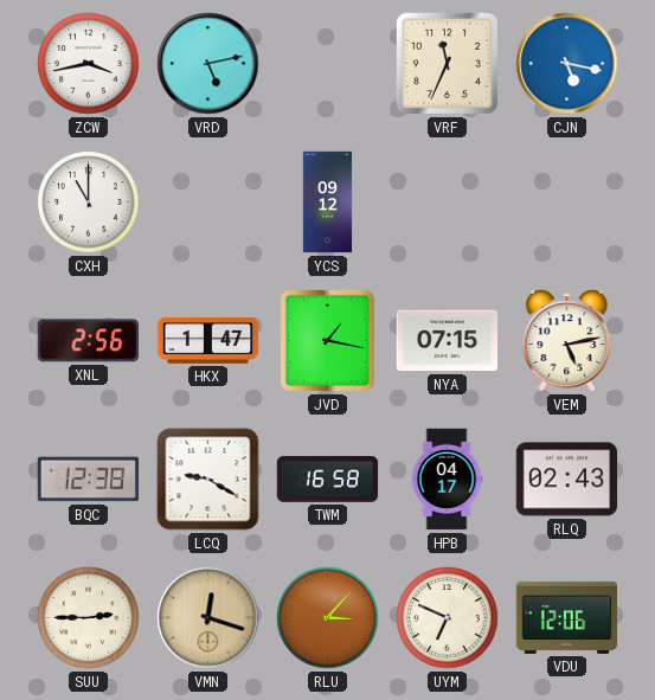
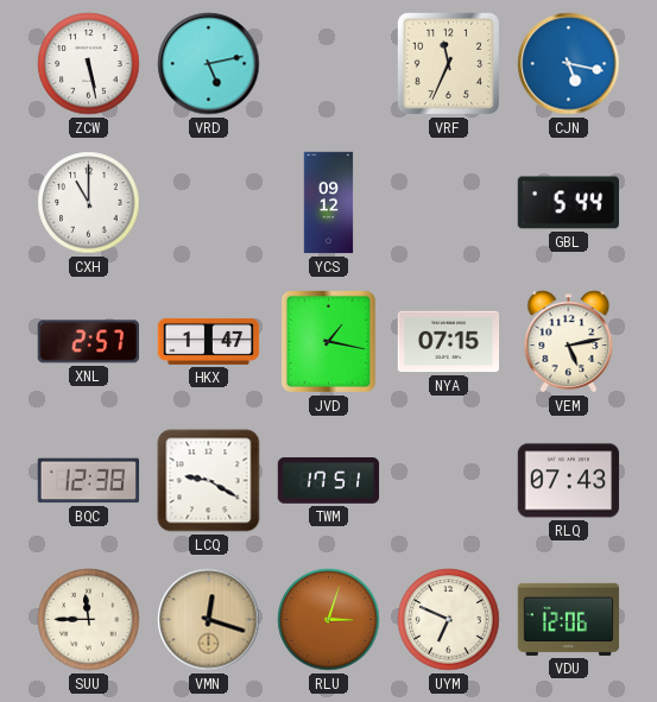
ZCW: 3:43 -> 5:28
GBL: none -> 5:44
XNL: 2:56 -> 2:57
TWM: 16:58 -> 17:51
HPB: 04:17 -> none
RLQ: 02:43 -> 07:43
SUU: 2:45 -> 11:45
RLU: 3:07 -> 3:03
